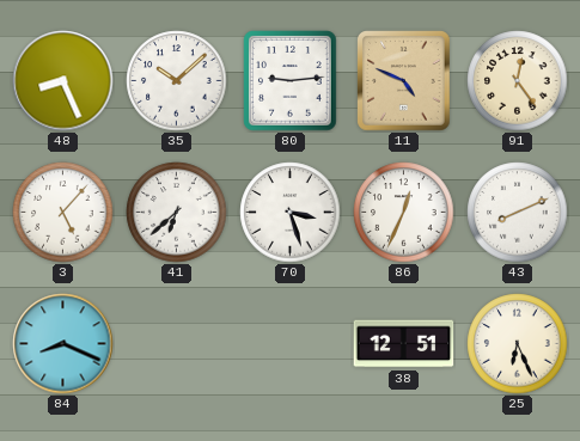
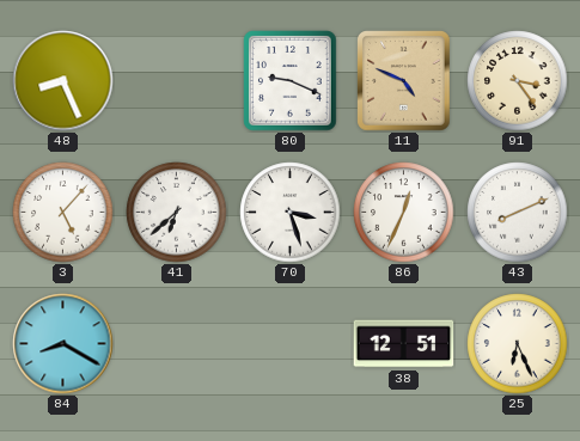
35: 10:08 -> none
80: 9:14 -> 9:19
91: 12:24 -> 3:24
84: 8:19 -> 8:20
